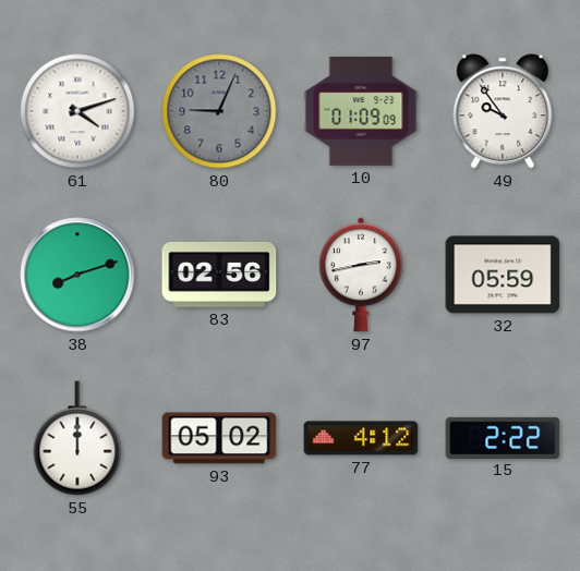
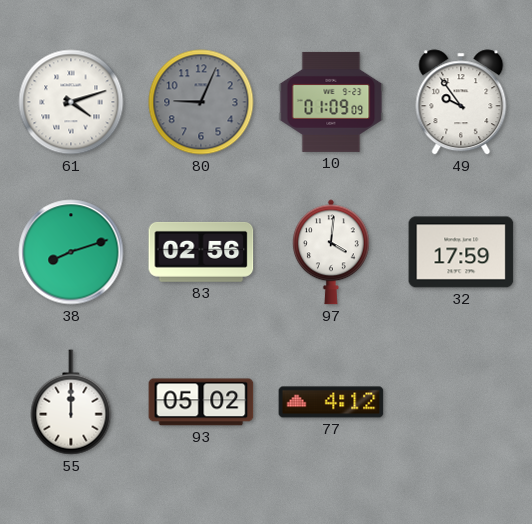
97: 2:43 -> 4:01
32: 05:59 -> 17:59
15: 2:22 -> none
